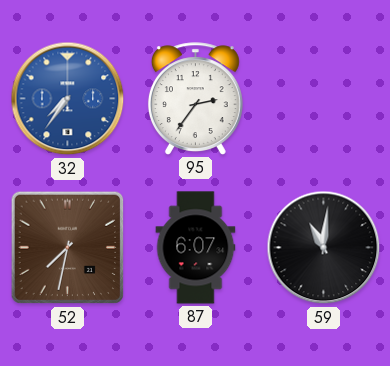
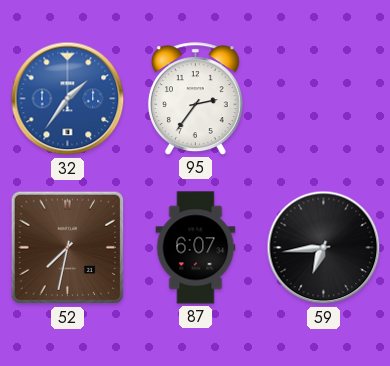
32: 7:36 -> 1:36
59: 11:01 -> 6:44
